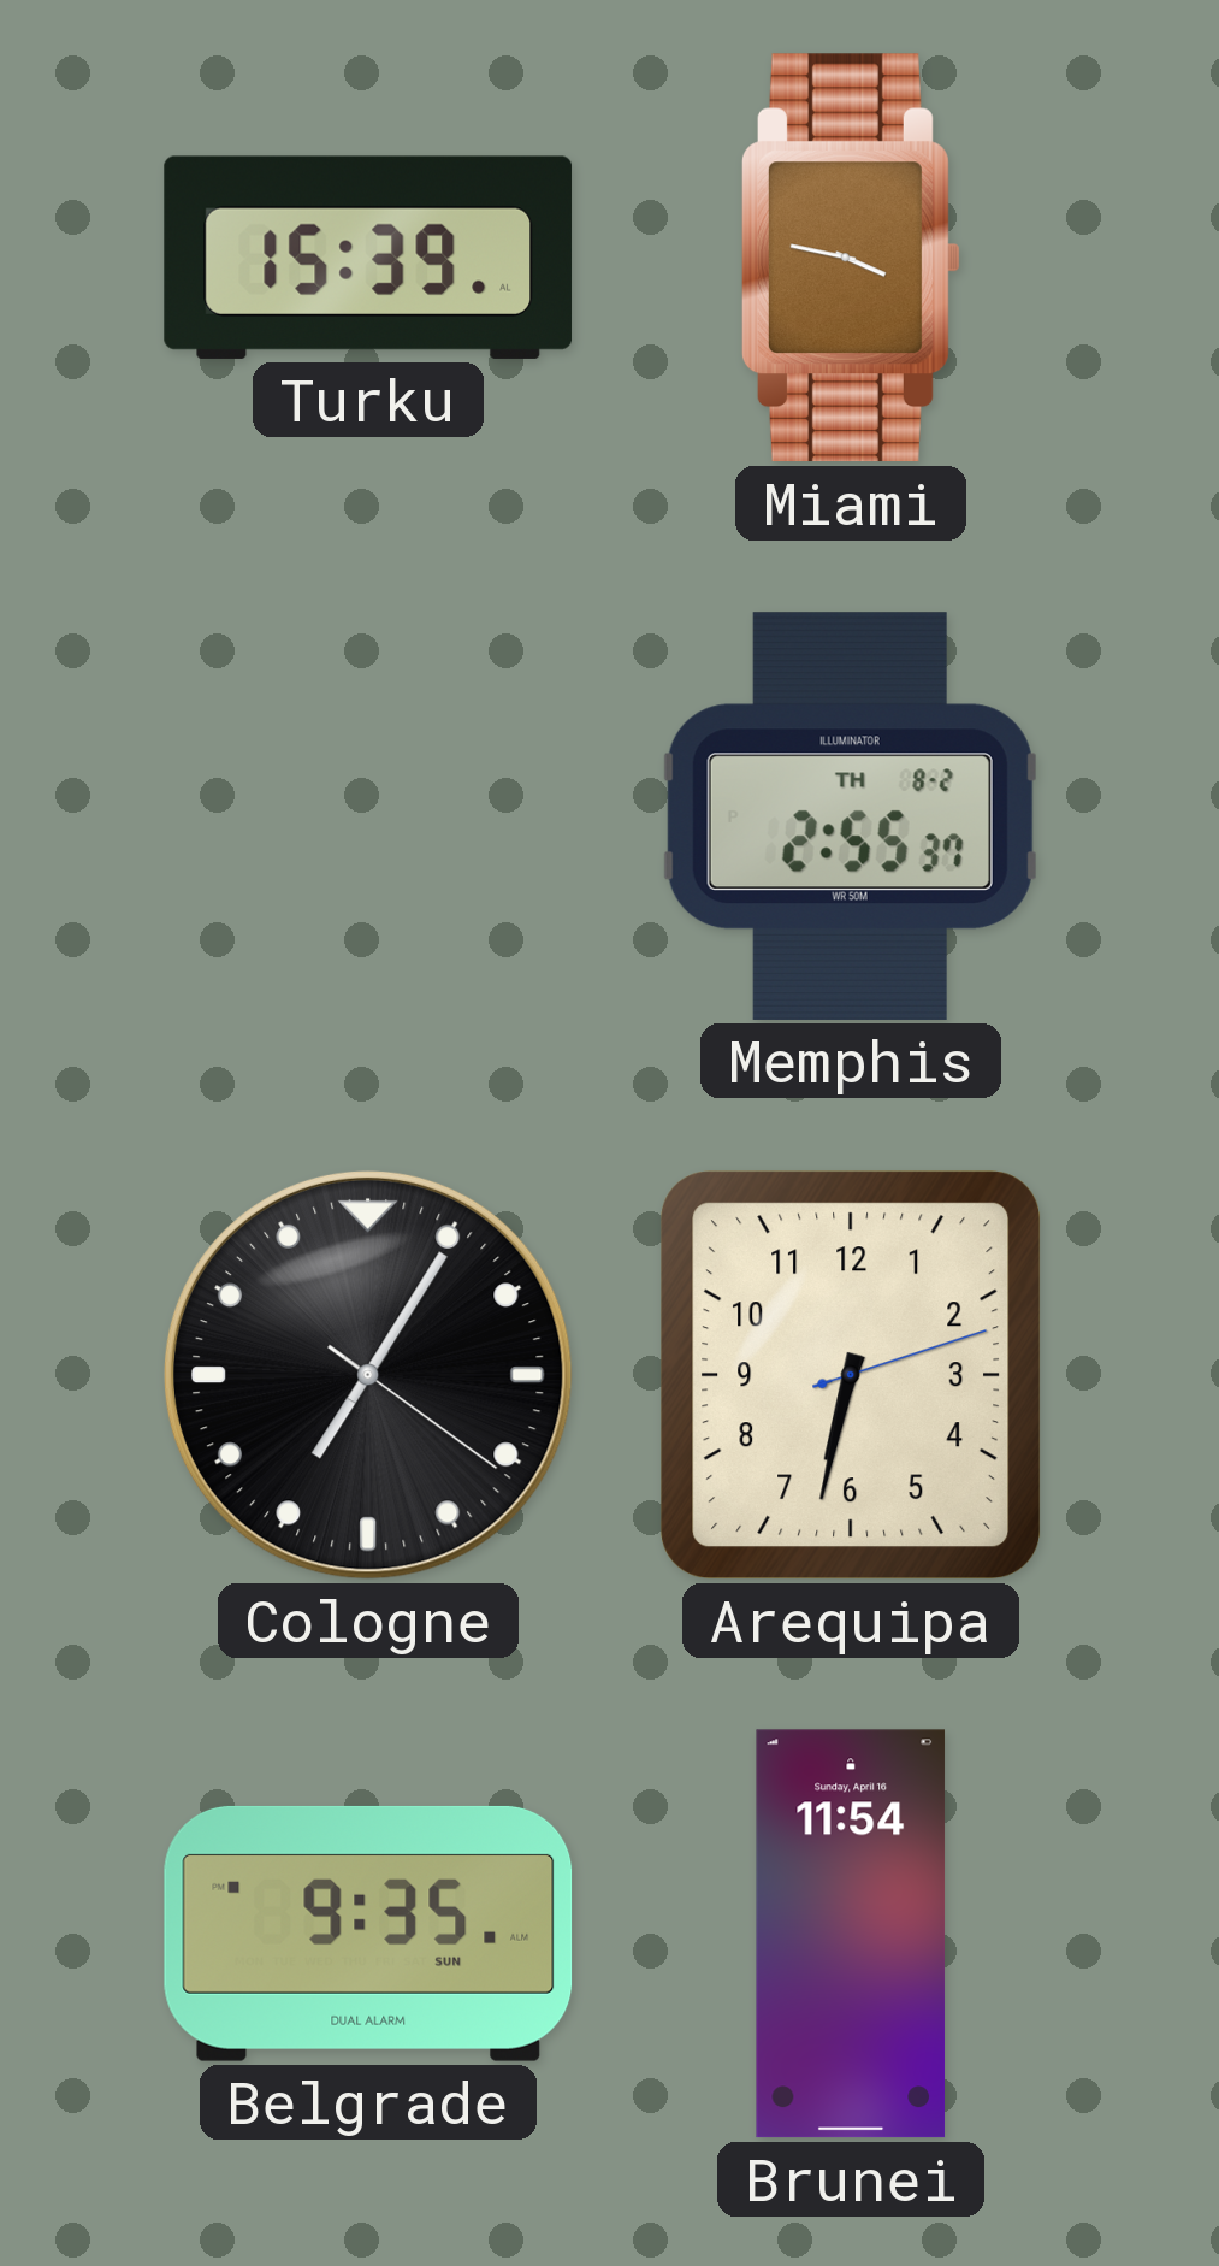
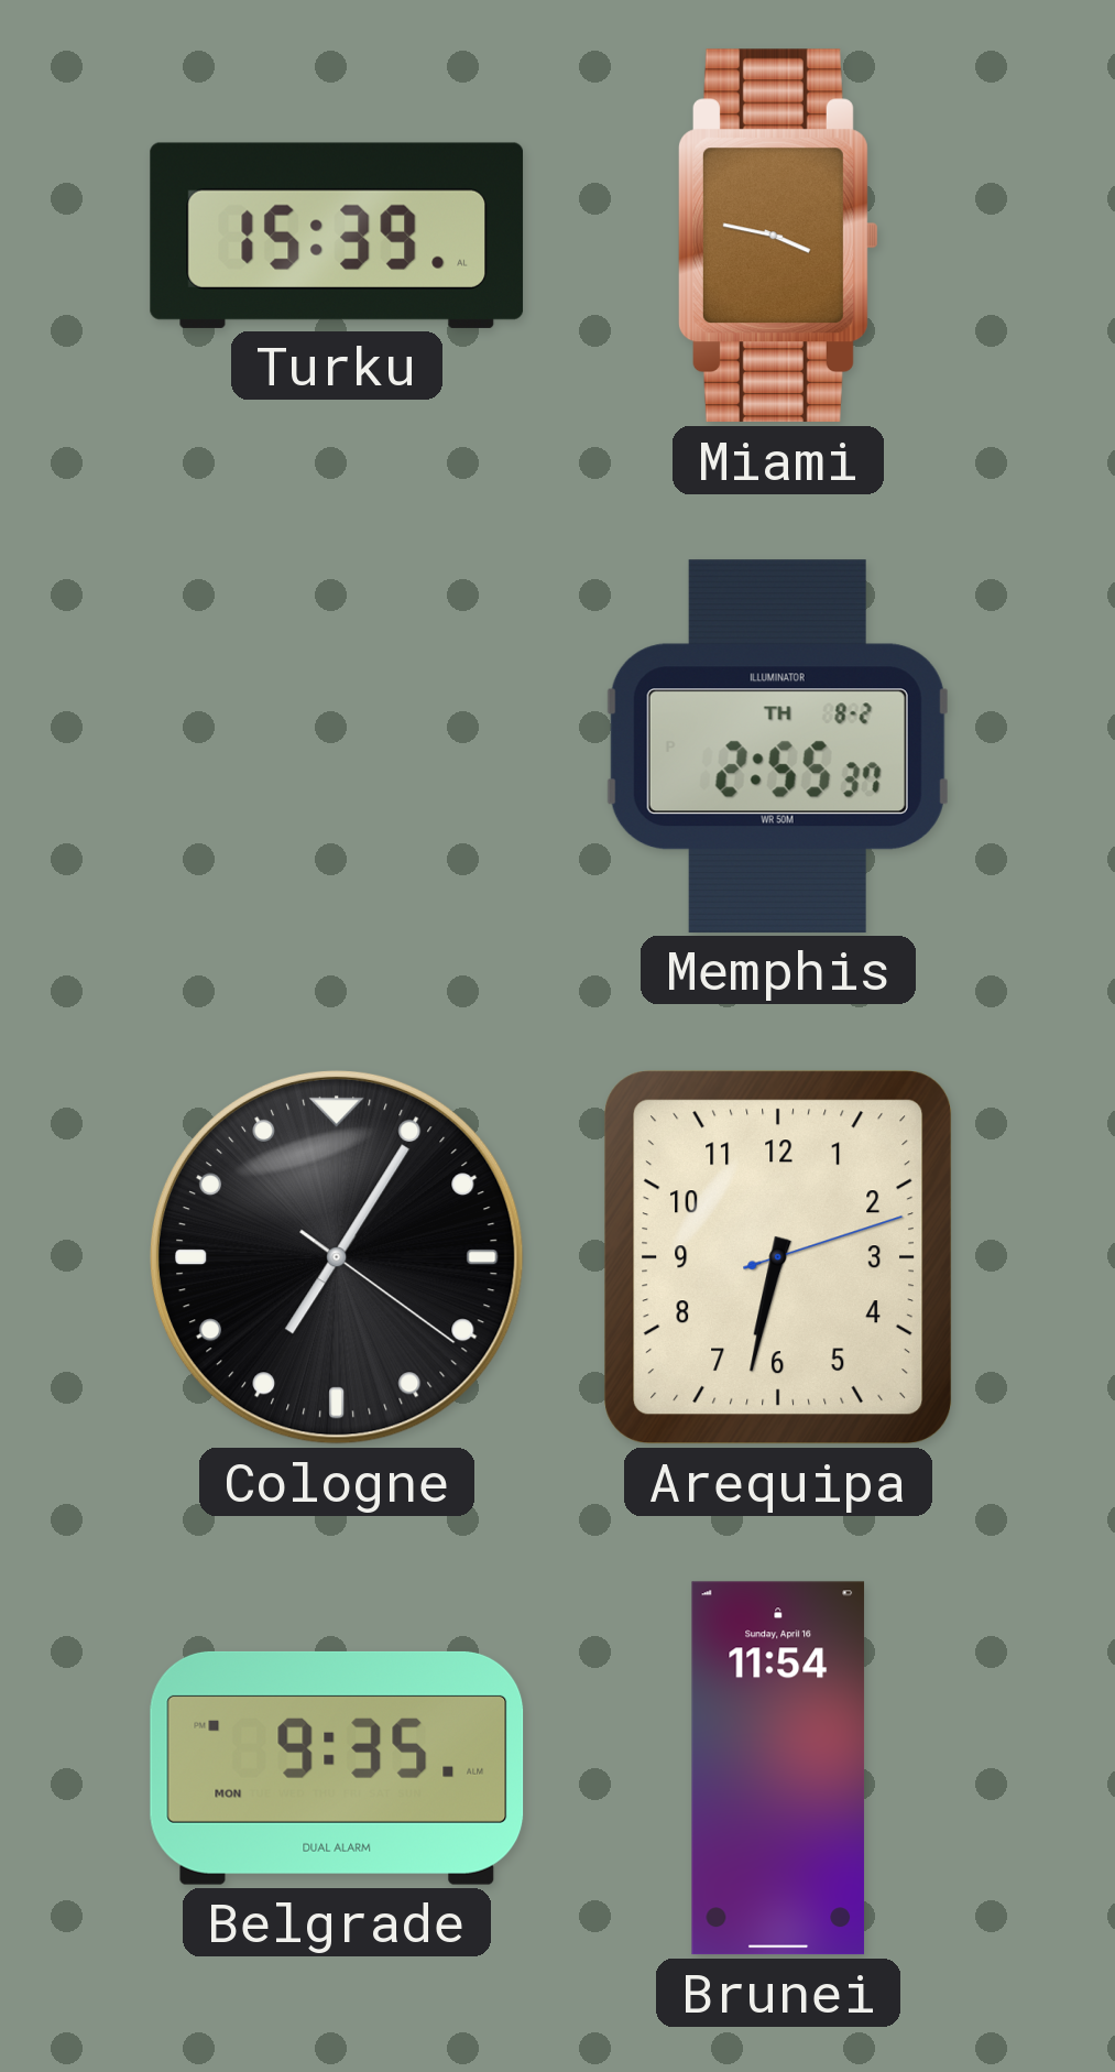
Belgrade date: SUN -> MON
